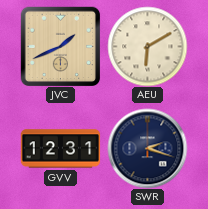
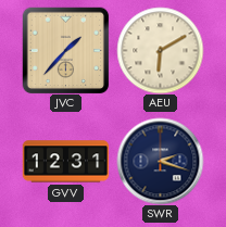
JVC: 1:41 -> 1:37
